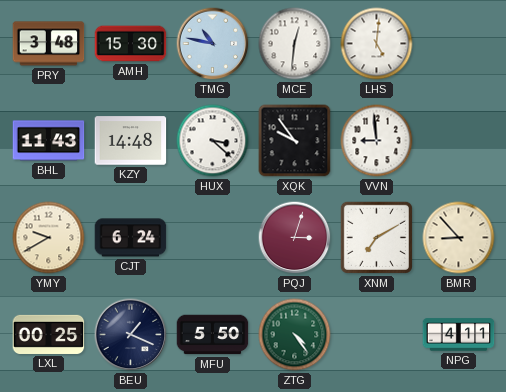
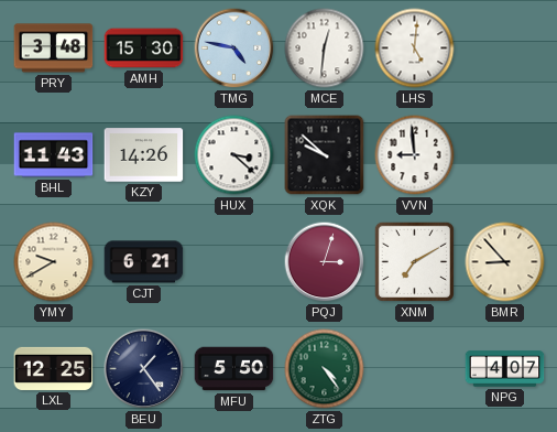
TMG: 10:47 -> 4:47
KZY: 14:48 -> 14:26
XQK: 9:54 -> 9:52
CJT: 6:24 -> 6:21
LXL: 00:25 -> 12:25
BEU: 1:19 -> 1:24
NPG: 4:11 -> 4:07
